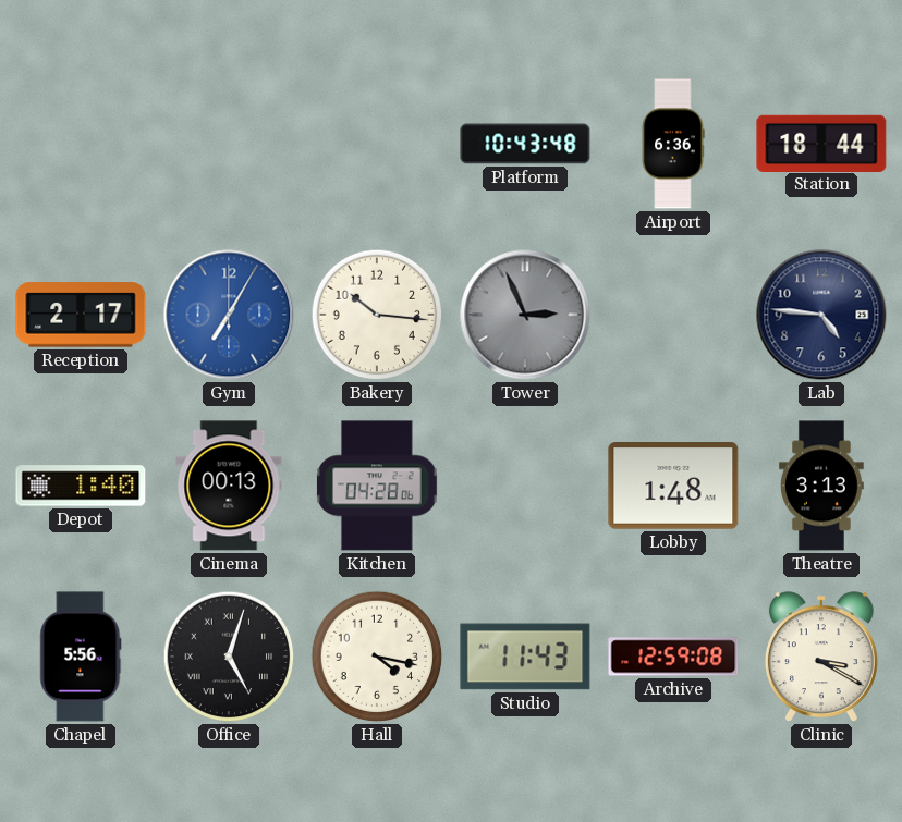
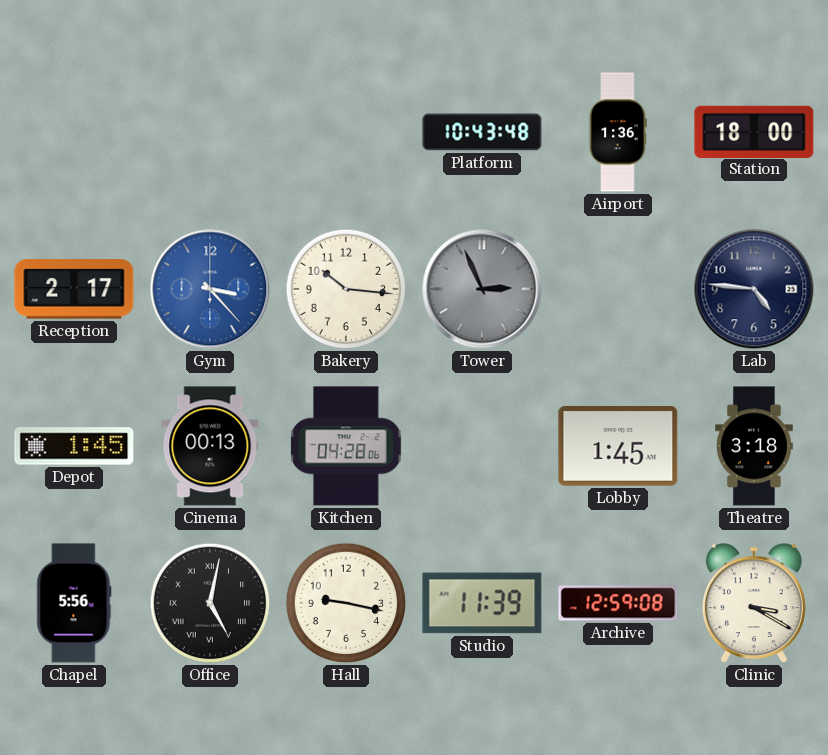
Airport: 6:36 -> 1:36
Station: 18:44 -> 18:00
Gym: 7:05 -> 3:23
Depot: 1:40 -> 1:45
Lobby: 1:48 -> 1:45
Theatre: 3:13 -> 3:18
Office: 5:03 -> 5:02
Hall: 4:17 -> 9:17
Studio: 11:43 -> 11:39
